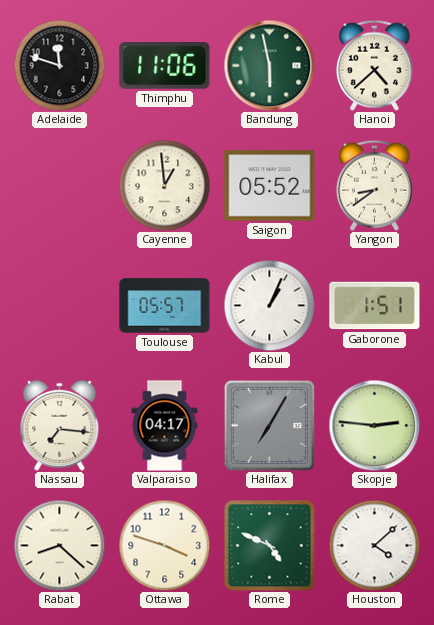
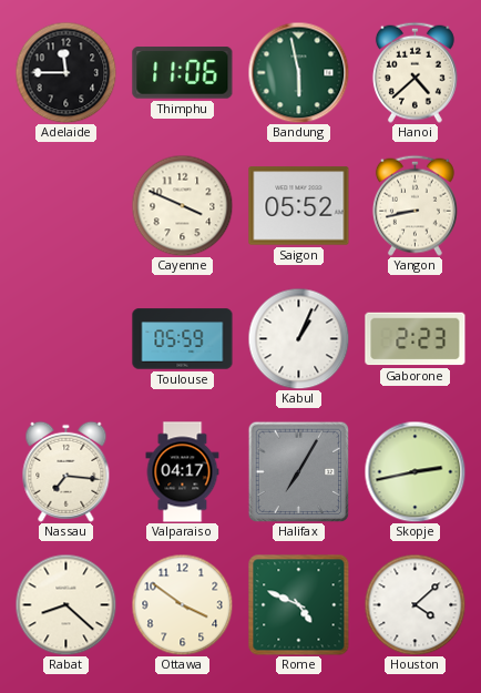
Adelaide: 11:48 -> 11:45
Cayenne: 12:59 -> 3:49
Yangon: 8:39 -> 8:43
Toulouse: 05:57 -> 05:59
Gaborone: 1:51 -> 2:23
Skopje: 2:46 -> 2:43
Ottawa: 3:48 -> 3:51
